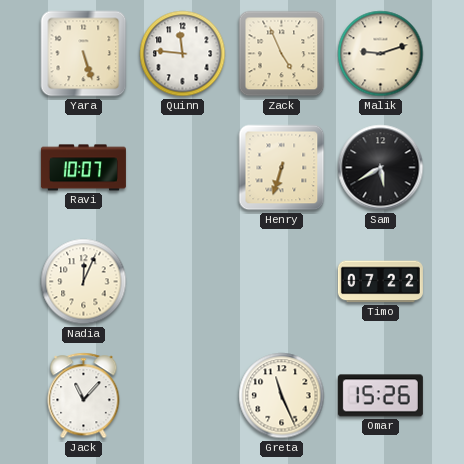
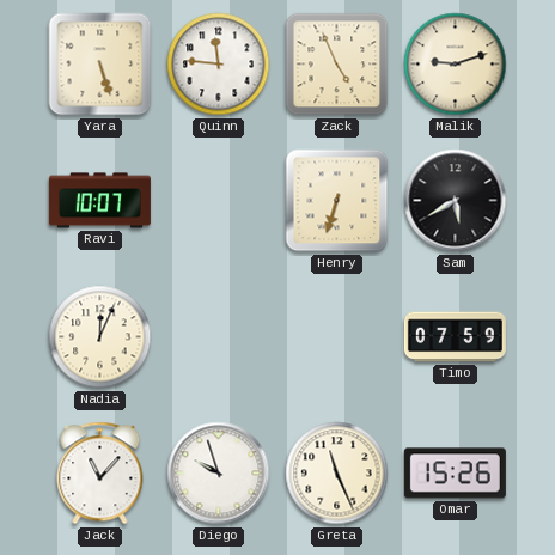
Timo: 07:22 -> 07:59
Diego: none -> 9:57
